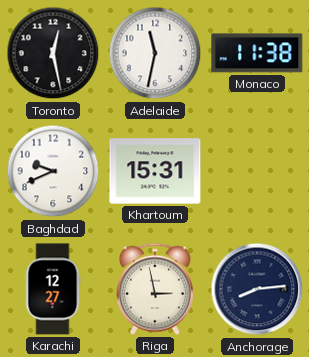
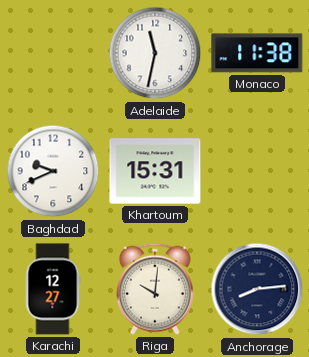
Toronto: 12:28 -> none
Riga: 2:58 -> 10:01
